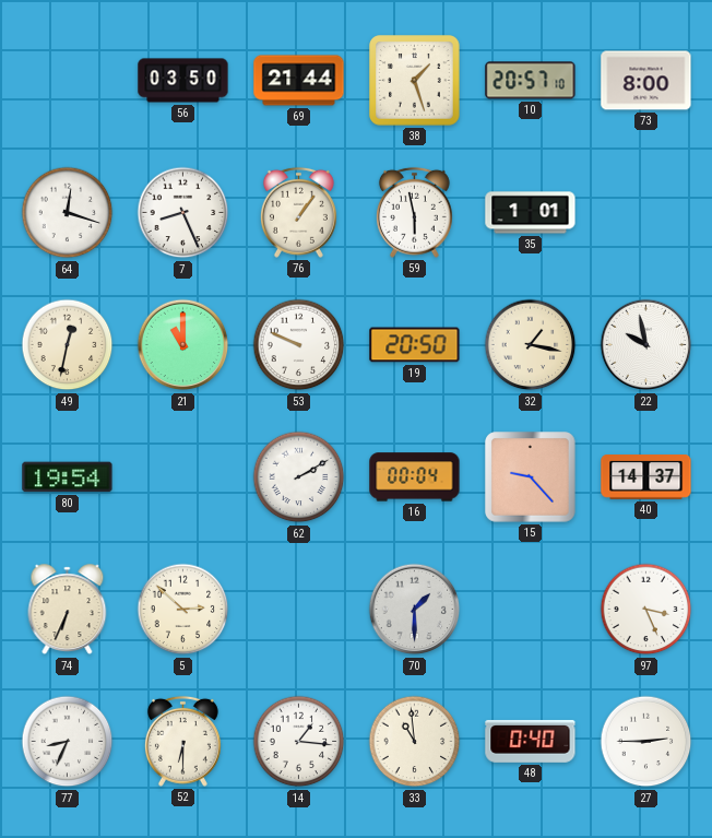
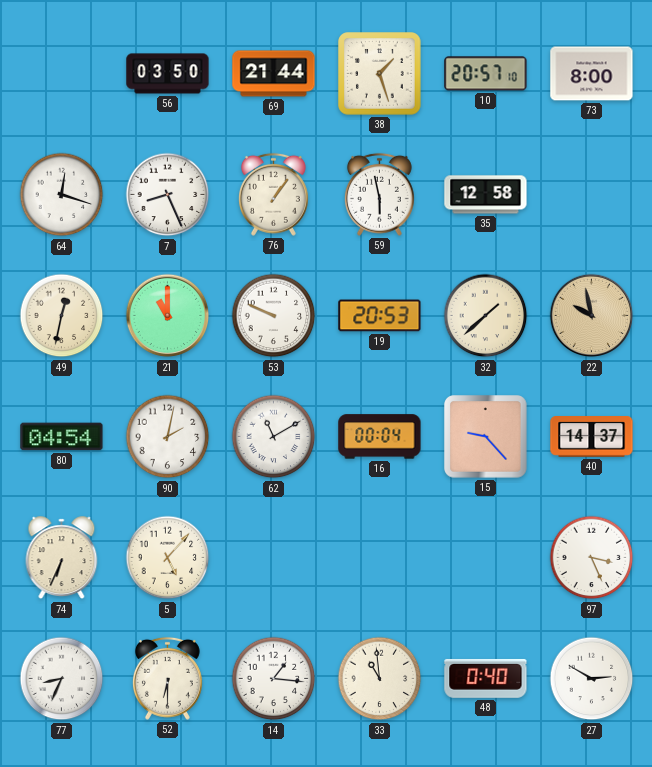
35: 1:01 -> 12:58
19: 20:50 -> 20:53
32: 1:17 -> 1:38
22 dial: white -> champagne
80: 19:54 -> 04:54
90: none -> 2:02
62: 2:10 -> 11:10
5: 2:52 -> 5:07
70: 1:30 -> none
27: 2:45 -> 2:50
